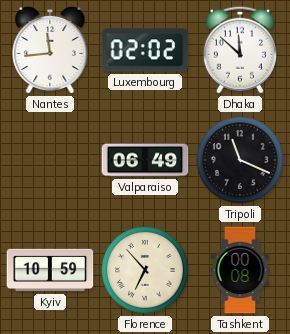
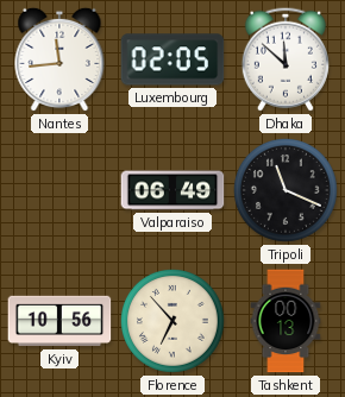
Luxembourg: 02:02 -> 02:05
Kyiv: 10:59 -> 10:56
Tashkent: 00:08 -> 00:13
